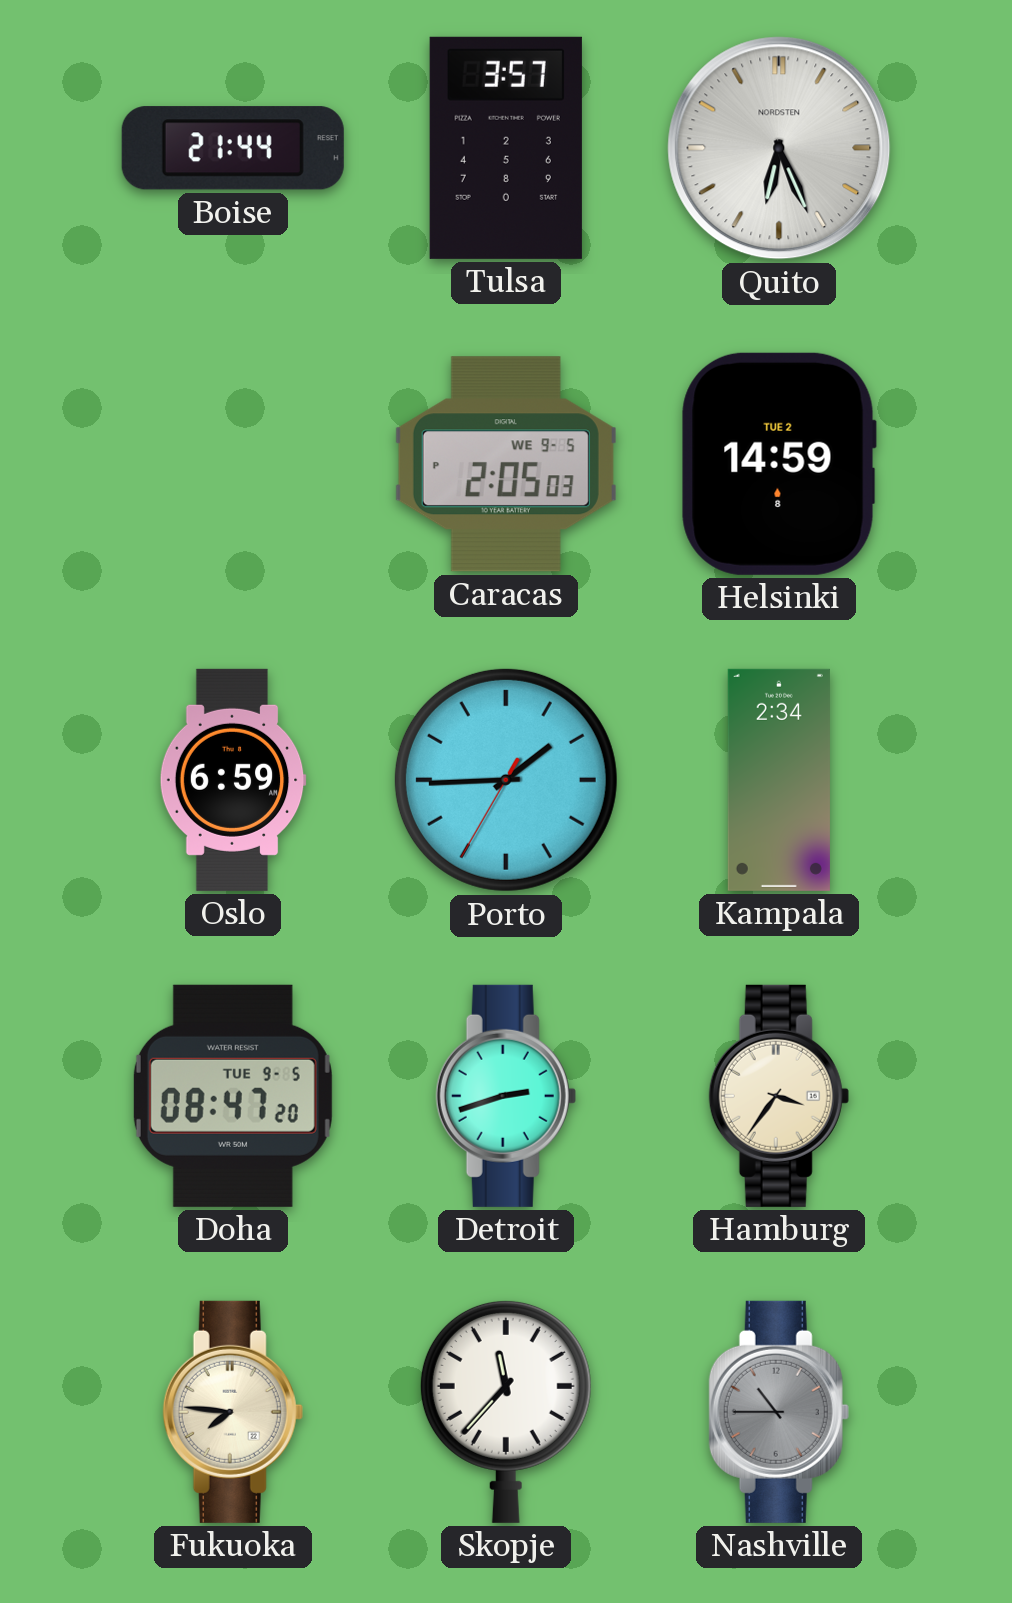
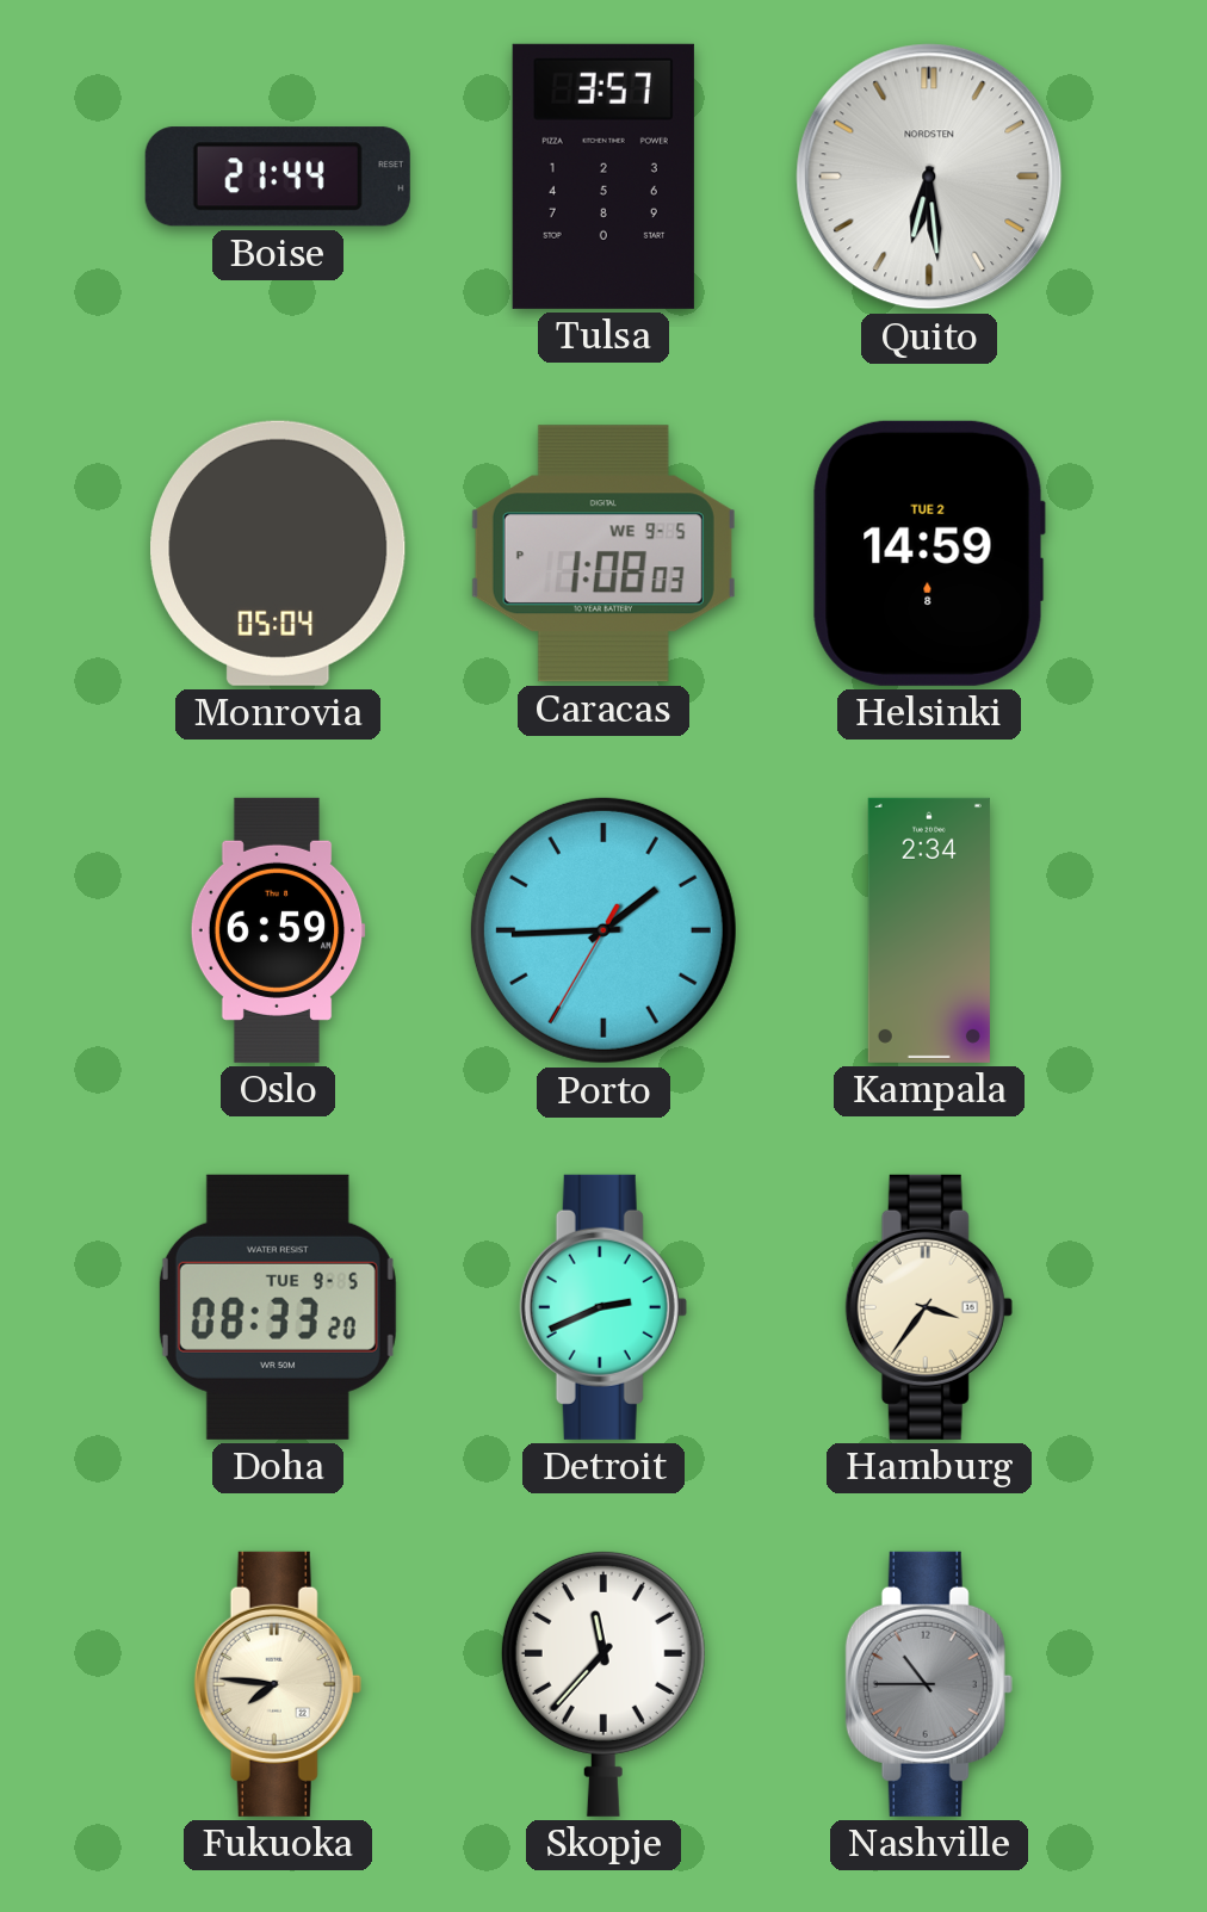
Quito: 6:26 -> 6:29
Monrovia: none -> 05:04
Caracas: 2:05 -> 1:08
Doha: 08:47 -> 08:33
Detroit: 2:42 -> 2:41
